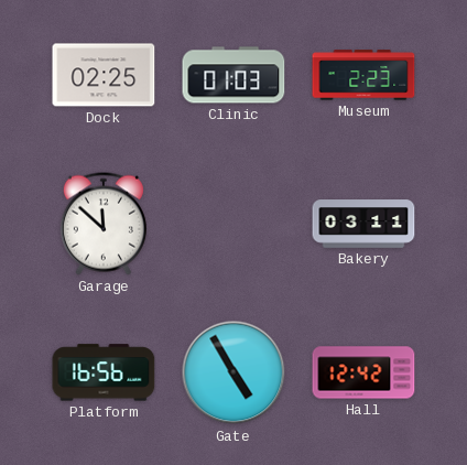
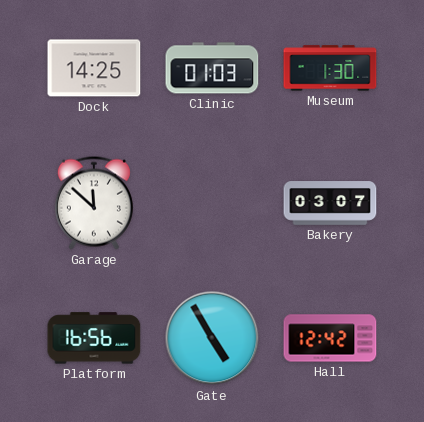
Dock: 02:25 -> 14:25
Museum: 2:23 -> 1:30
Bakery: 03:11 -> 03:07
